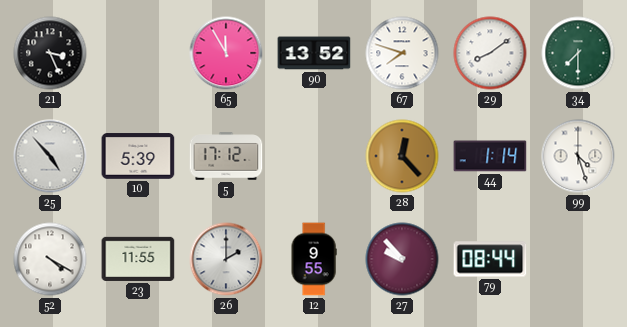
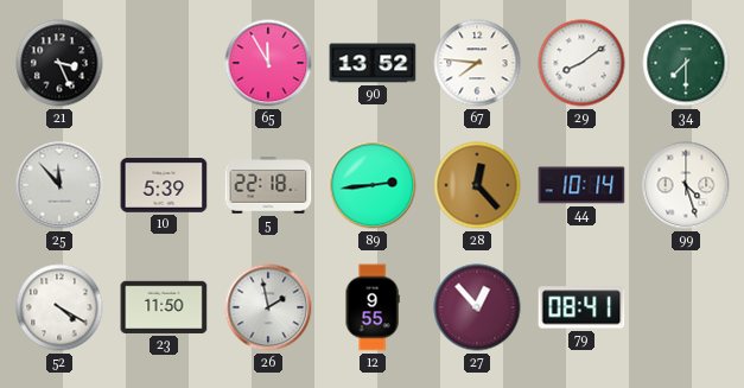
67: 7:48 -> 7:46
25: 4:53 -> 11:53
5: 17:12 -> 22:18
89: none -> 2:44
44: 1:14 -> 10:14
23: 11:55 -> 11:50
26: 2:00 -> 1:58
27: 9:53 -> 12:53
79: 08:44 -> 08:41
